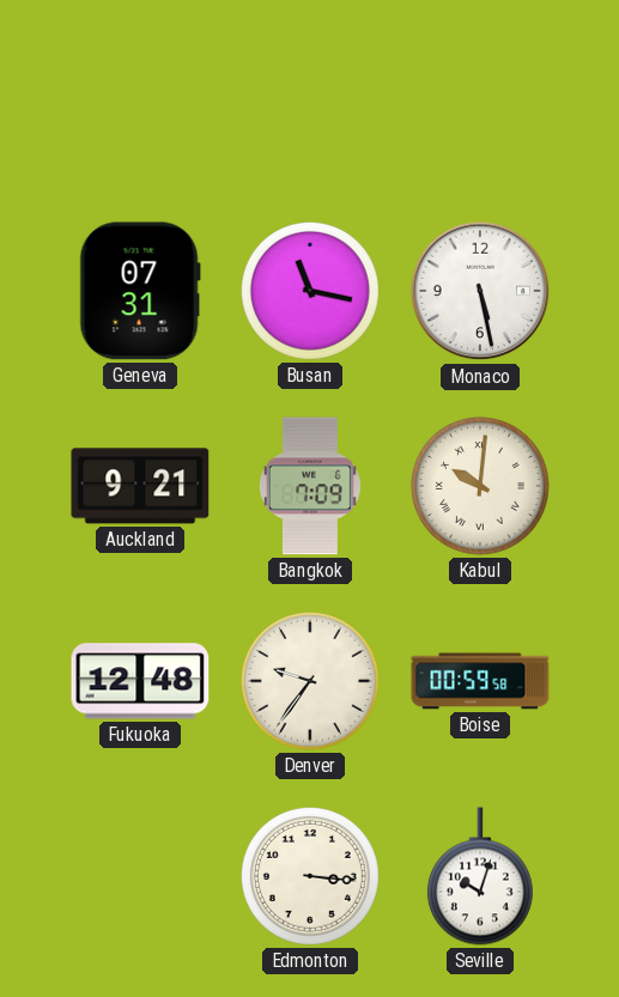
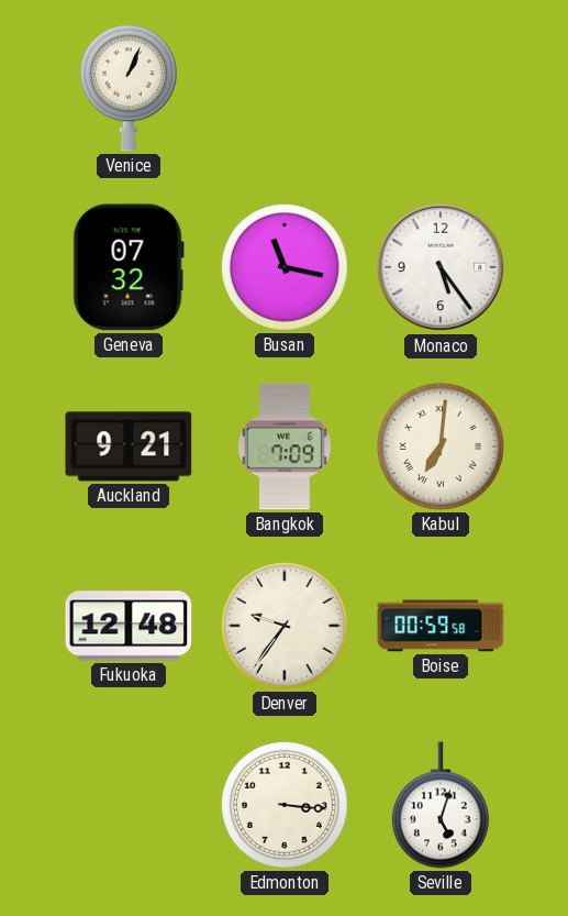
Venice: none -> 1:04
Geneva: 07:31 -> 07:32
Monaco: 5:28 -> 5:24
Kabul: 10:01 -> 7:01
Seville: 10:03 -> 5:03
